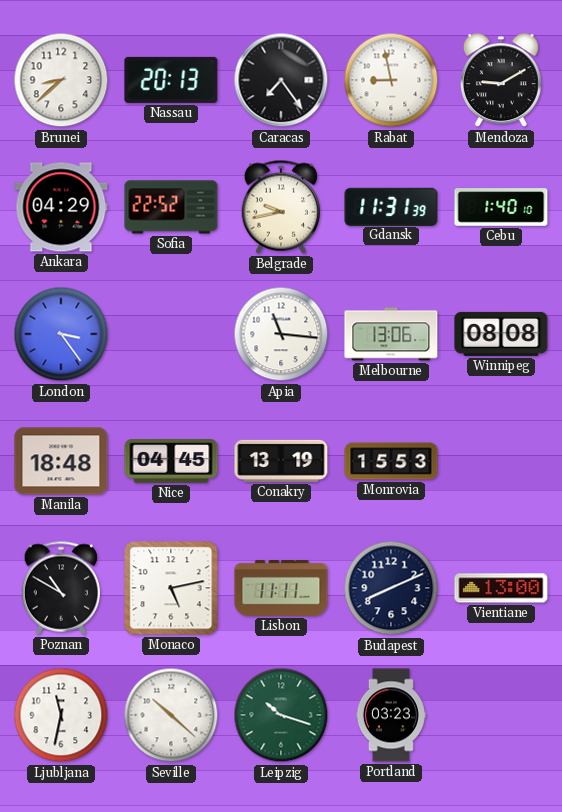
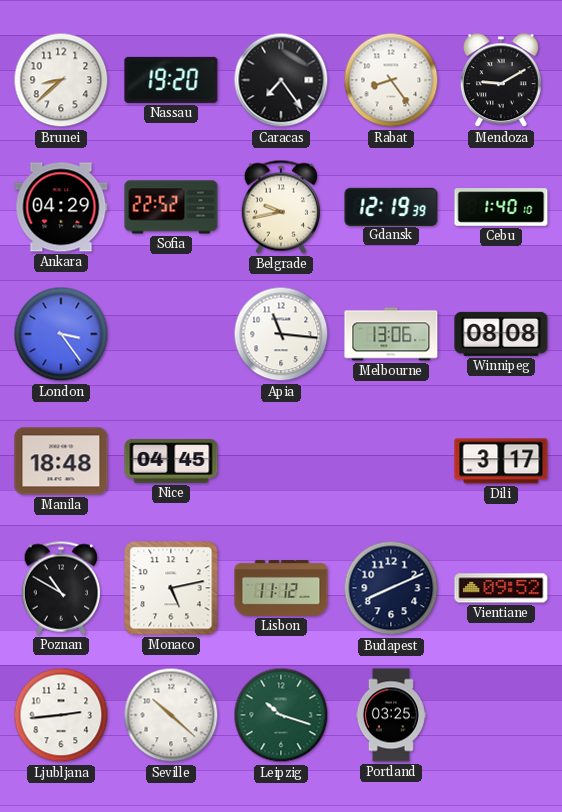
Nassau: 20:13 -> 19:20
Rabat: 8:58 -> 8:24
Gdansk: 11:31 -> 12:19
Conakry: 13:19 -> none
Monrovia: 15:53 -> none
Dili: none -> 3:17
Lisbon: 11:11 -> 11:12
Vientiane: 13:00 -> 09:52
Ljubljana: 11:32 -> 2:44
Portland: 03:23 -> 03:25
